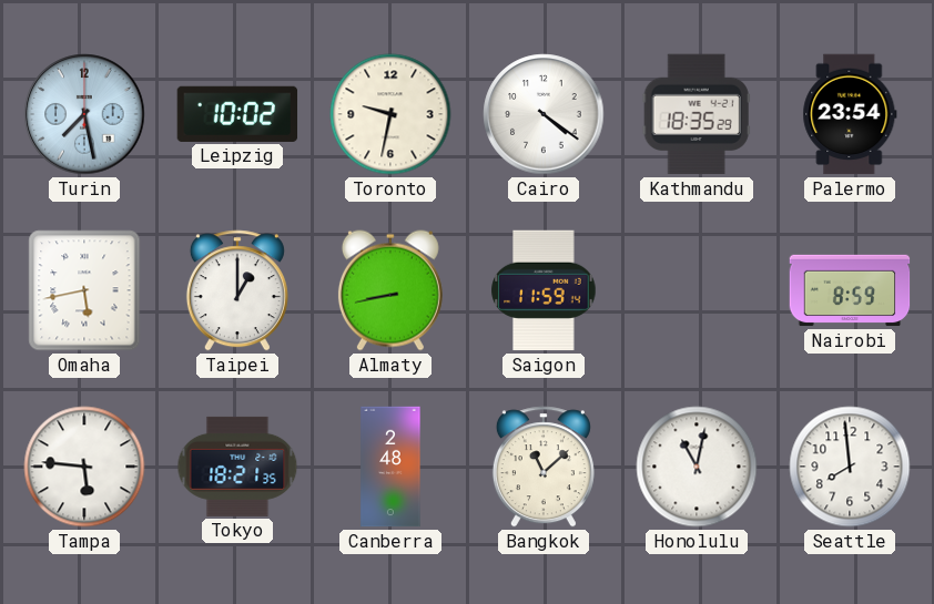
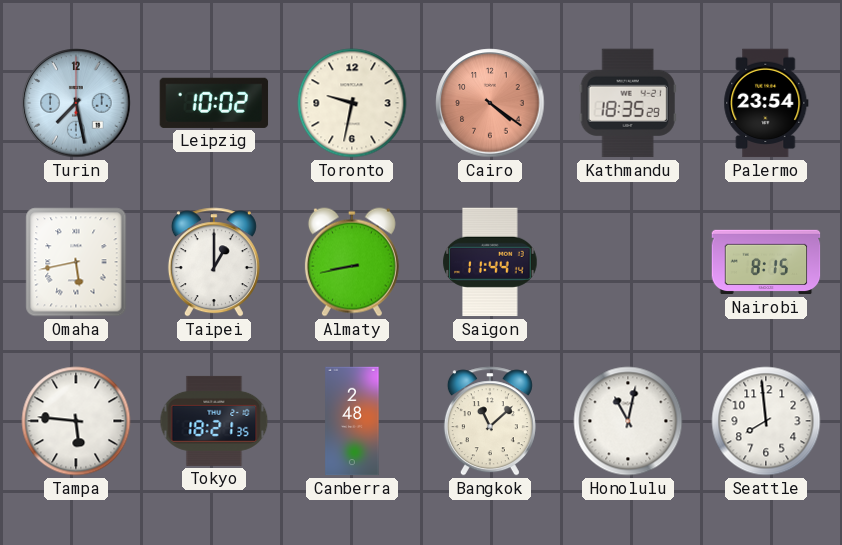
Cairo dial: white -> salmon
Saigon: 11:59 -> 11:44
Nairobi: 8:59 -> 8:15
